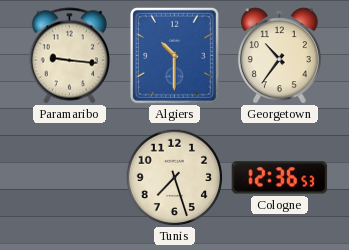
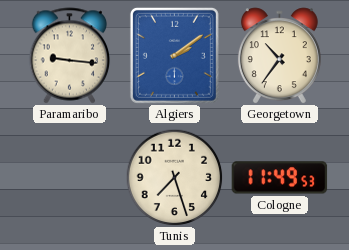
Algiers: 10:30 -> 2:09
Cologne: 12:36 -> 11:49
